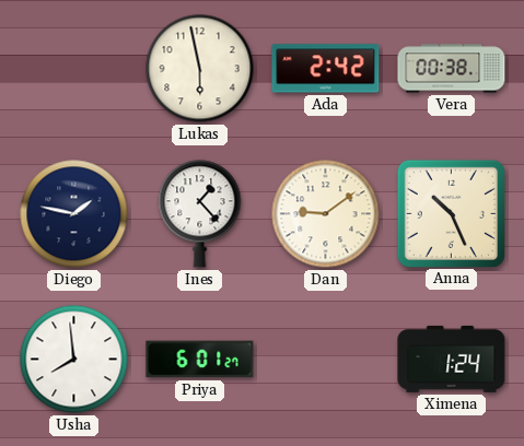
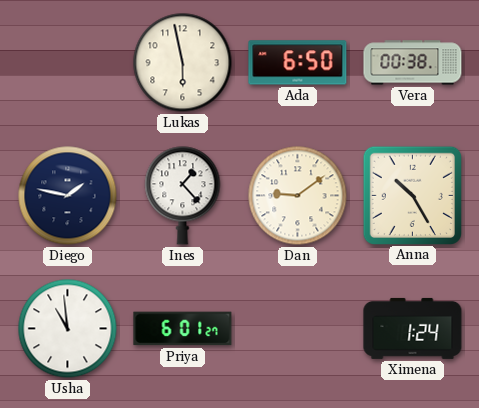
Ada: 2:42 -> 6:50
Anna: 10:26 -> 10:25
Usha: 7:59 -> 10:59
